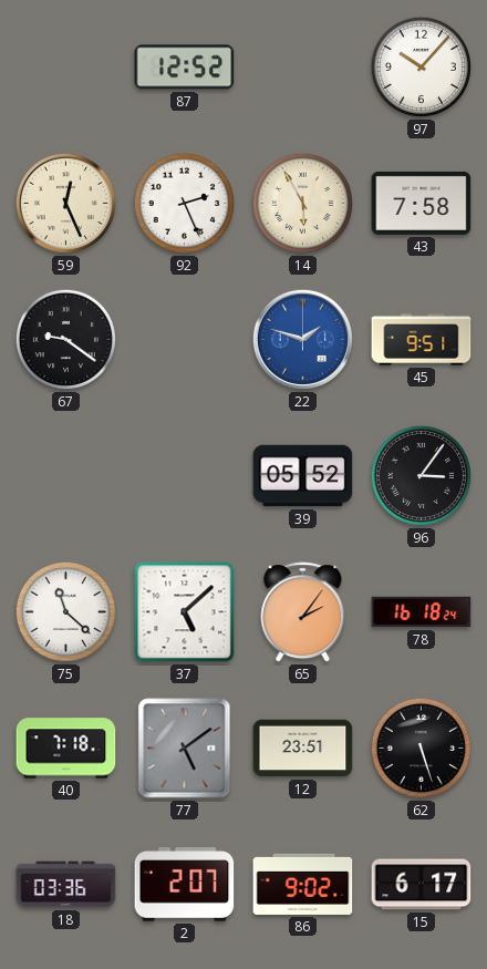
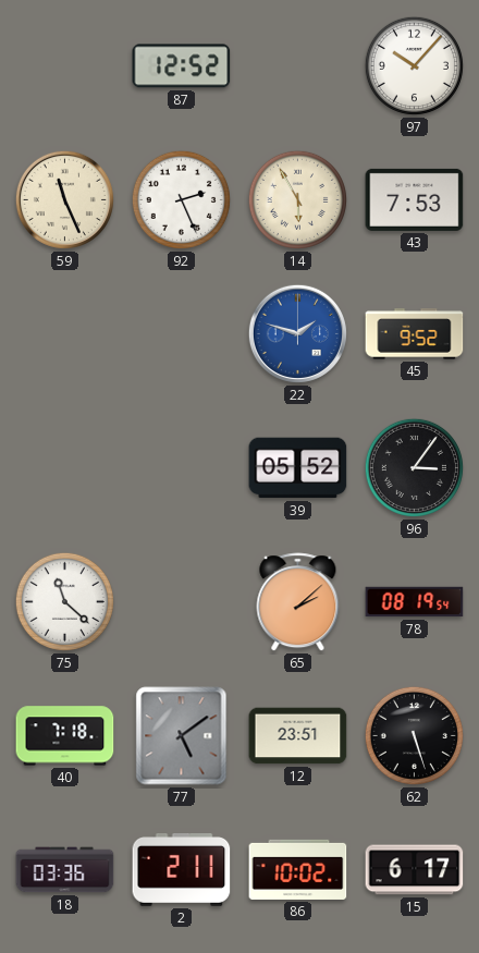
59: 12:26 -> 11:26
43: 7:58 -> 7:53
67: 9:21 -> none
45: 9:51 -> 9:52
37: 5:08 -> none
65: 2:06 -> 2:08
78: 16:18 -> 08:19
2: 2:07 -> 2:11
86: 9:02 -> 10:02
